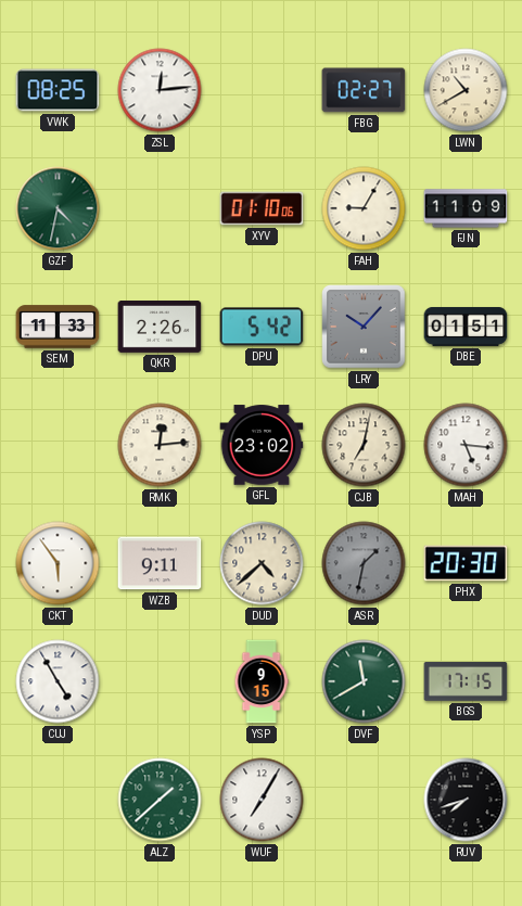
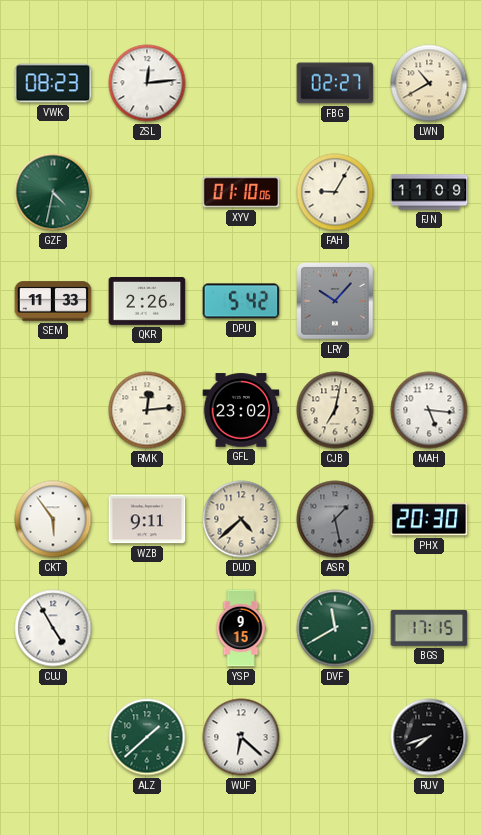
VWK: 08:25 -> 08:23
DBE: 01:51 -> none
ASR: 1:32 -> 1:28
WUF: 7:05 -> 6:22
